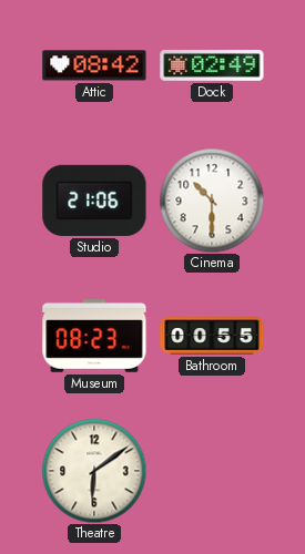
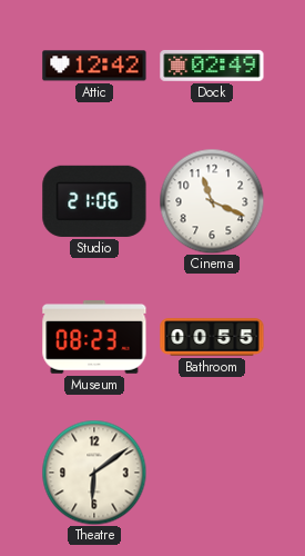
Attic: 08:42 -> 12:42
Cinema: 10:30 -> 11:19
